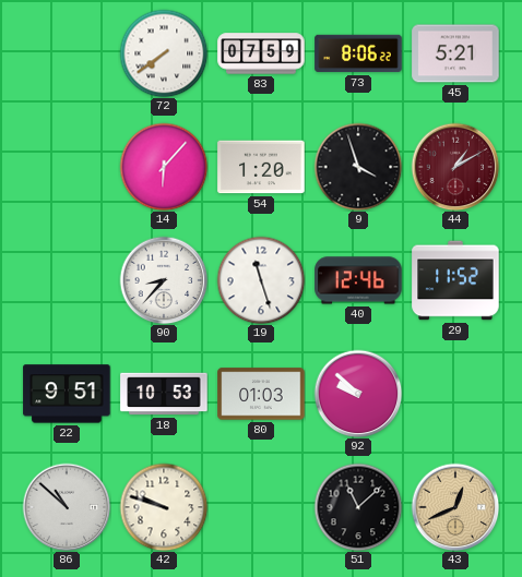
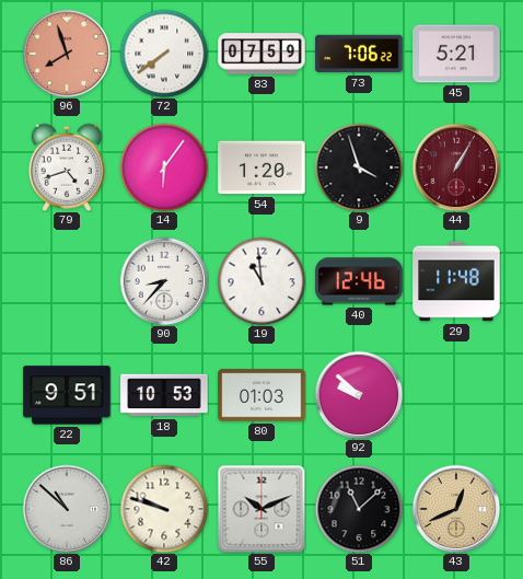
96: none -> 7:57
73: 8:06 -> 7:06
79: none -> 4:42
14: 6:07 -> 6:06
44: 1:10 -> 1:05
19: 11:27 -> 10:59
29: 11:52 -> 11:48
55: none -> 10:11
